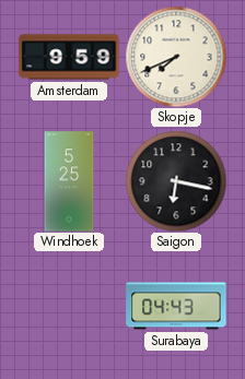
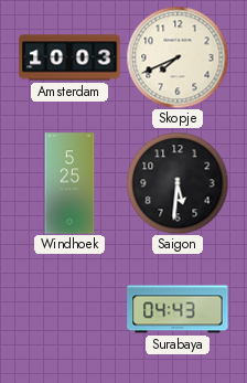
Amsterdam: 9:59 -> 10:03
Saigon: 6:17 -> 5:31
